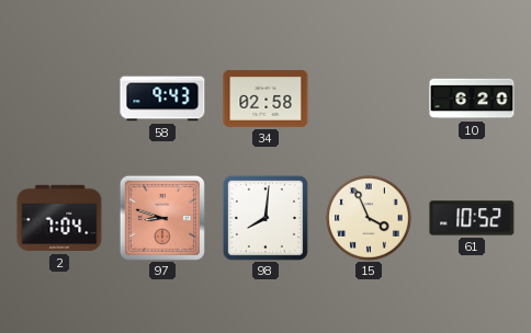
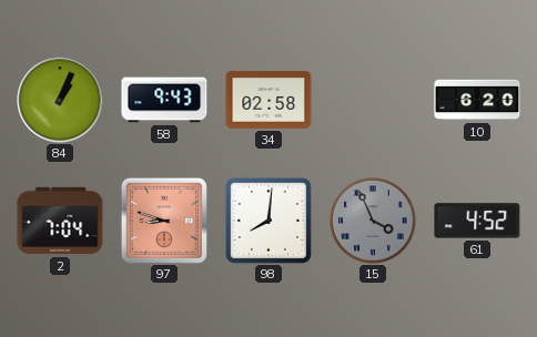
84: none -> 1:04
15 dial: cream -> grey
61: 10:52 -> 4:52
